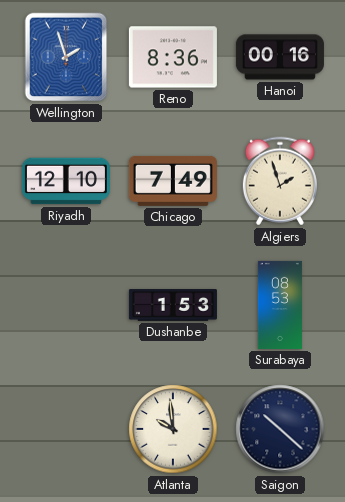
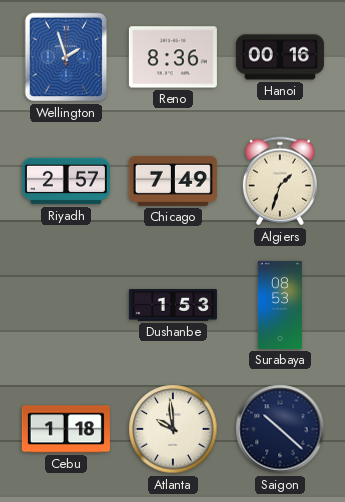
Riyadh: 12:10 -> 2:57
Algiers: 1:57 -> 1:33
Cebu: none -> 1:18
